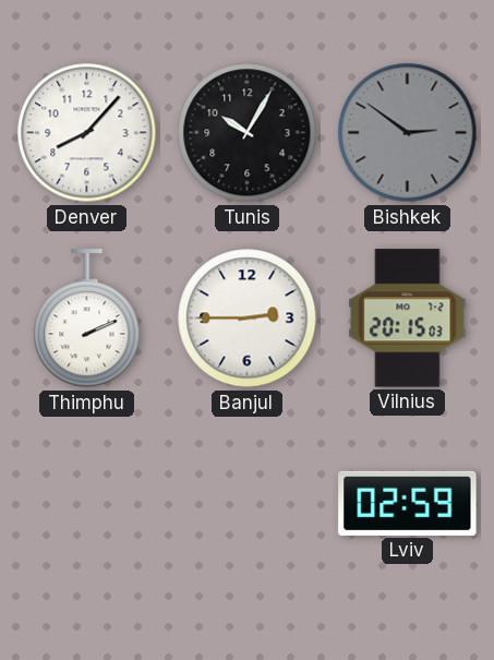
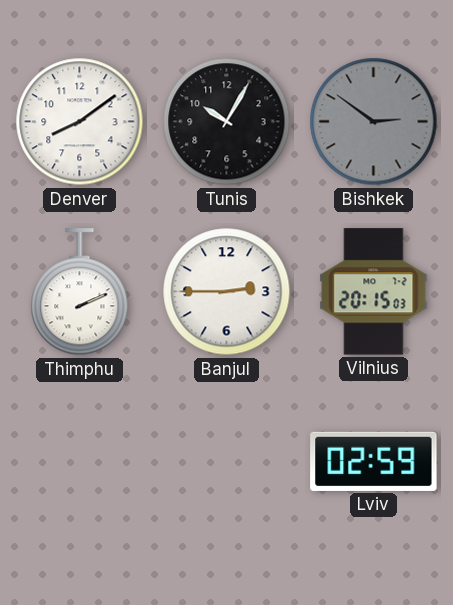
Denver: 8:07 -> 8:09
